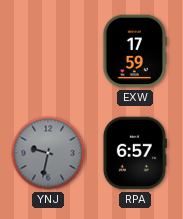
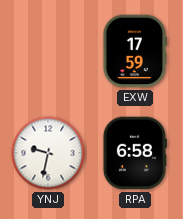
YNJ dial: grey -> white
RPA: 6:57 -> 6:58
